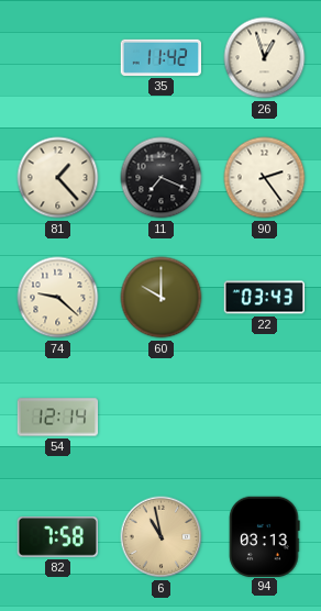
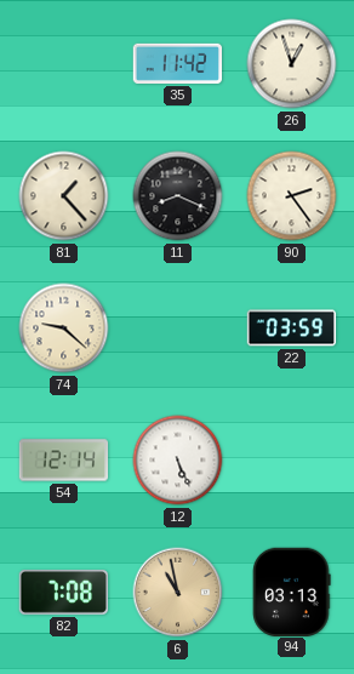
11: 7:19 -> 8:19
60: 10:00 -> none
22: 03:43 -> 03:59
12: none -> 5:26
82: 7:58 -> 7:08
